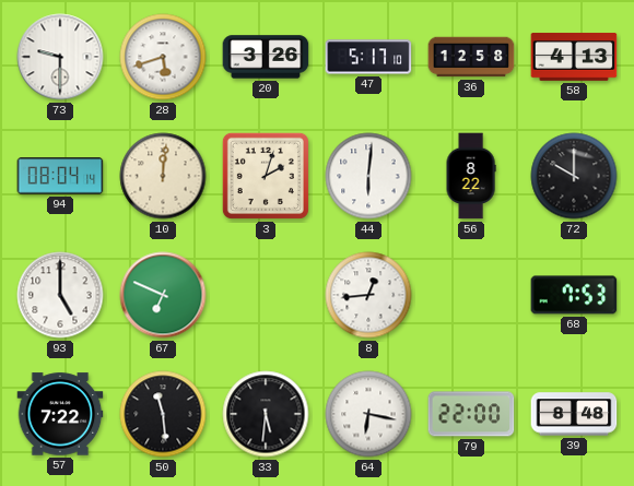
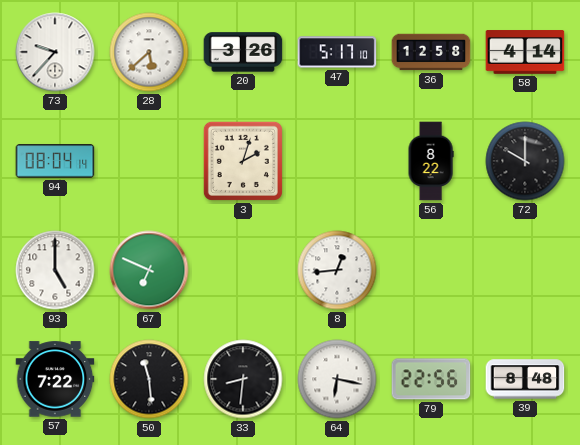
73: 9:30 -> 9:37
28: 5:42 -> 5:38
58: 4:13 -> 4:14
10: 12:01 -> none
44: 6:01 -> none
68: 7:53 -> none
33: 5:31 -> 8:31
79: 22:00 -> 22:56
